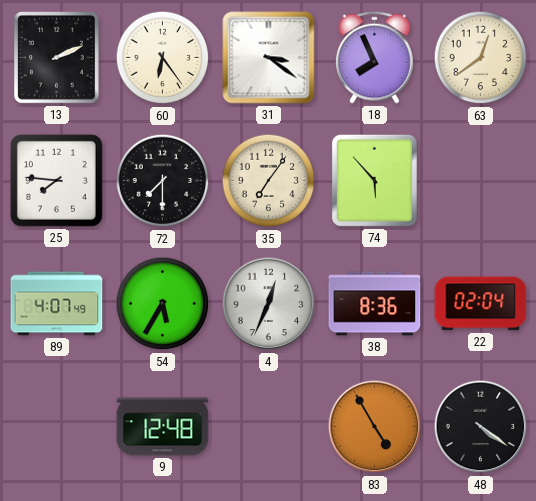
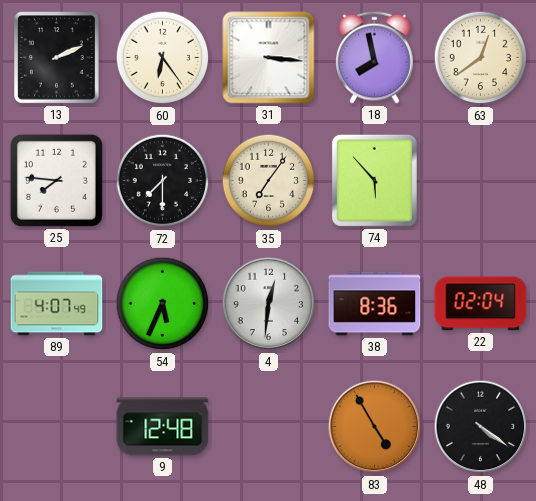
31: 3:21 -> 3:16
18: 7:56 -> 7:58
54: 5:35 -> 5:34
4: 12:34 -> 12:31
